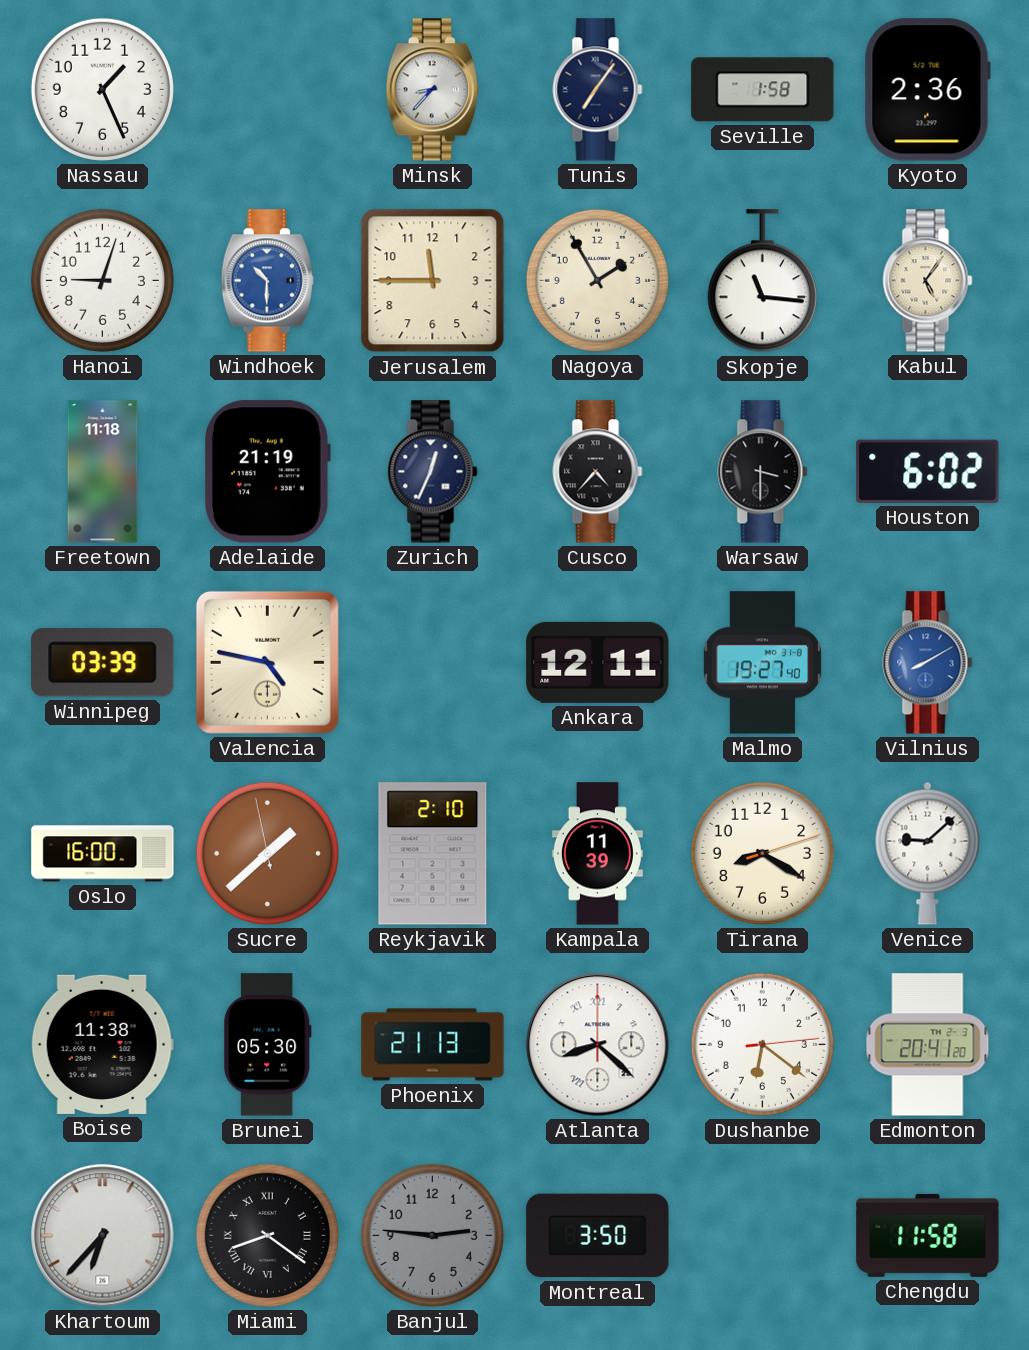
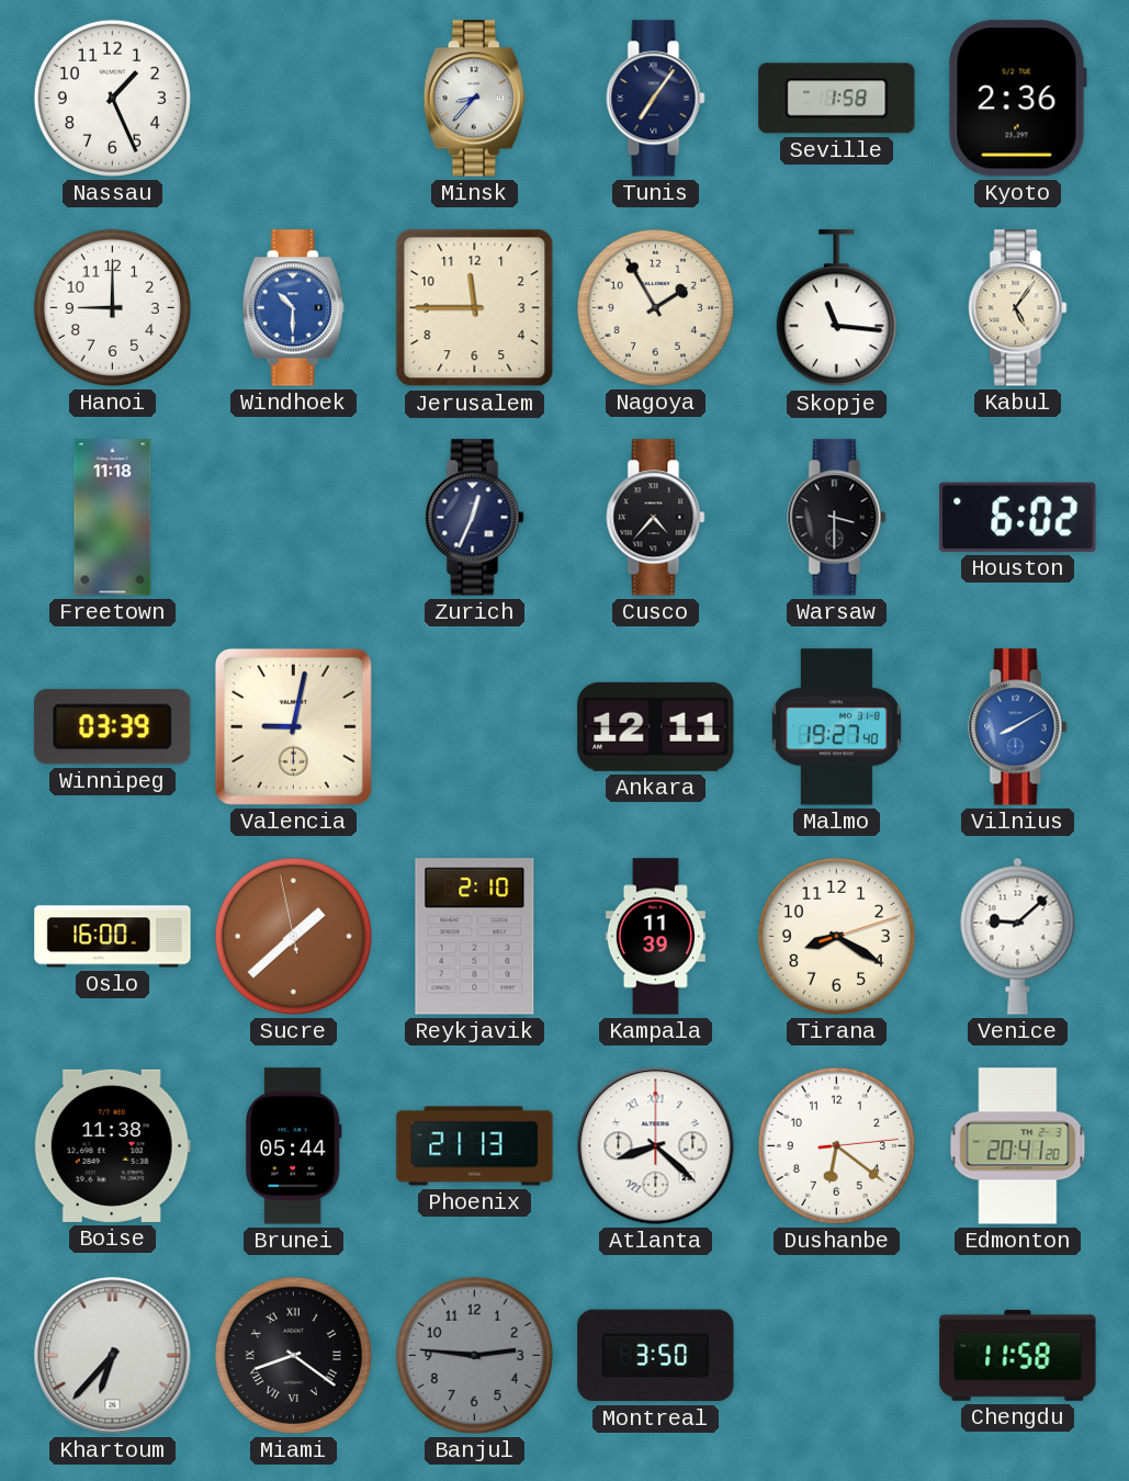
Hanoi: 9:03 -> 9:00
Adelaide: 21:19 -> none
Valencia: 4:47 -> 9:02
Brunei: 05:30 -> 05:44
